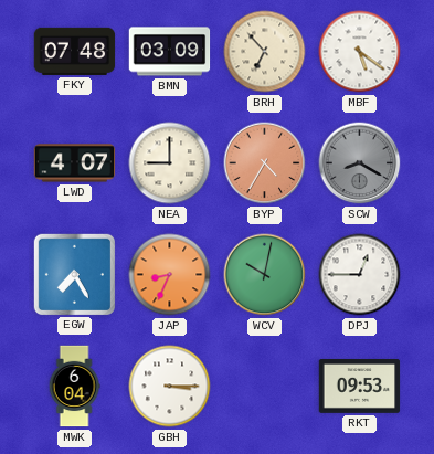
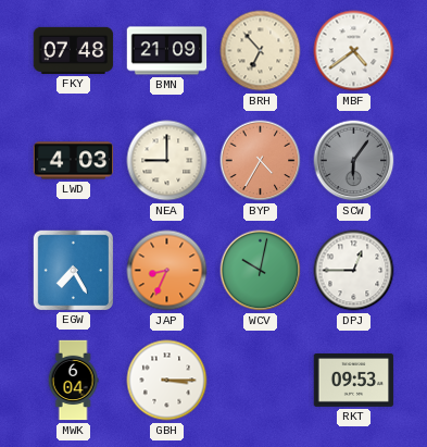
BMN: 03:09 -> 21:09
MBF: 5:21 -> 4:39
LWD: 4:07 -> 4:03
SCW: 8:20 -> 6:06
